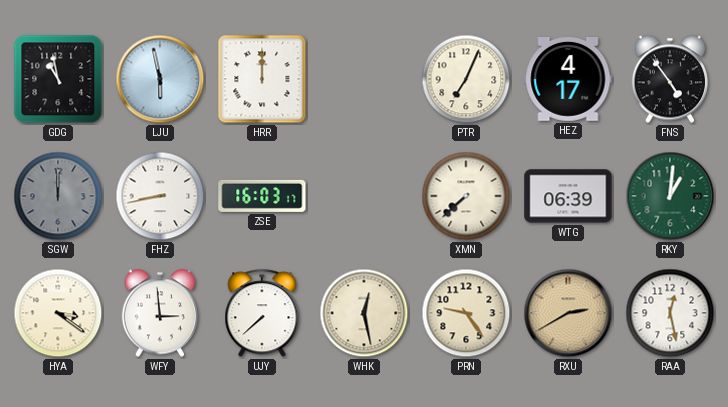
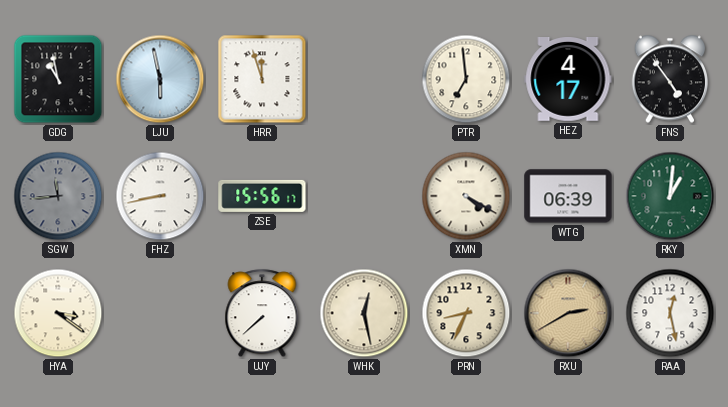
HRR: 12:00 -> 11:57
PTR: 7:04 -> 6:59
SGW: 12:00 -> 11:44
ZSE: 16:03 -> 15:56
XMN: 7:38 -> 4:20
WFY: 2:59 -> none
PRN: 9:24 -> 8:34
